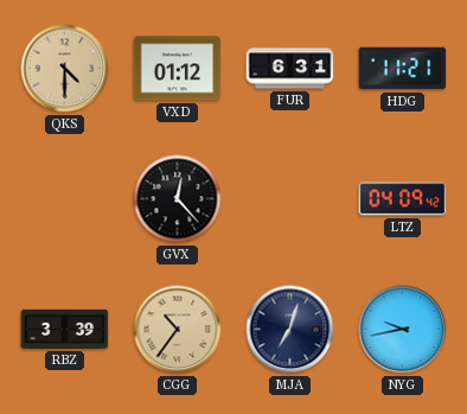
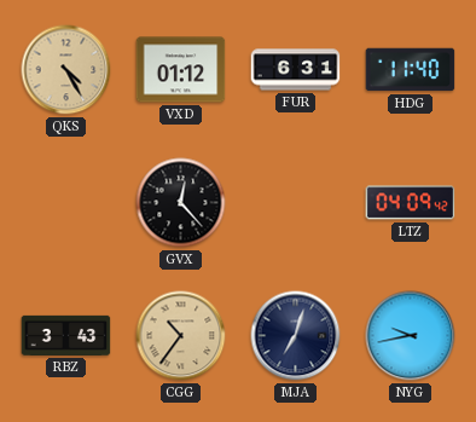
QKS: 4:30 -> 4:25
HDG: 11:21 -> 11:40
RBZ: 3:39 -> 3:43
